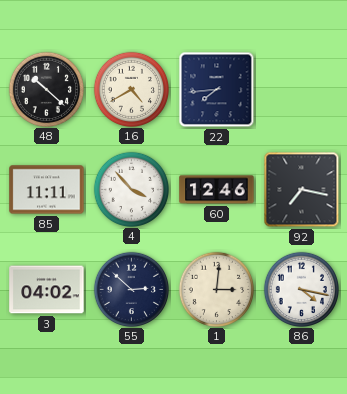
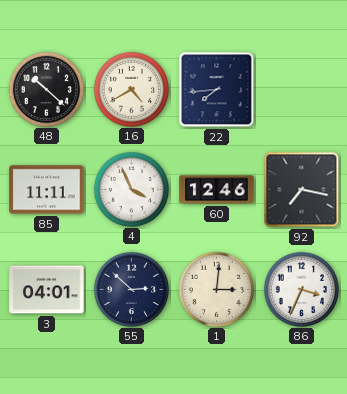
4: 3:53 -> 3:56
3: 04:02 -> 04:01
86: 4:17 -> 3:34
